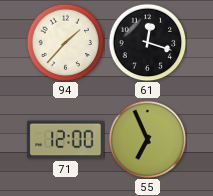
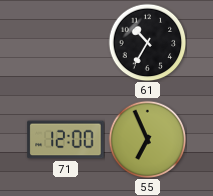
94: 1:37 -> none
61: 12:18 -> 10:35
